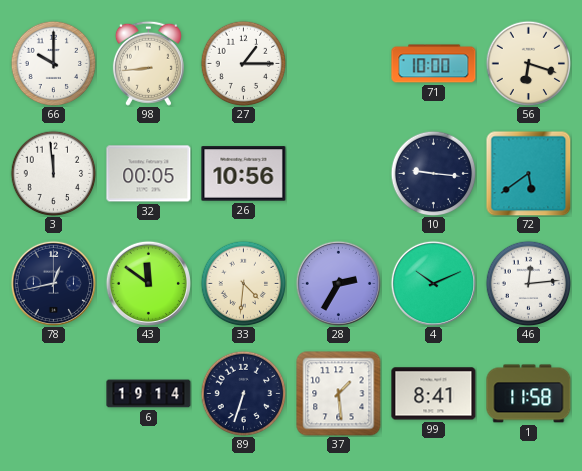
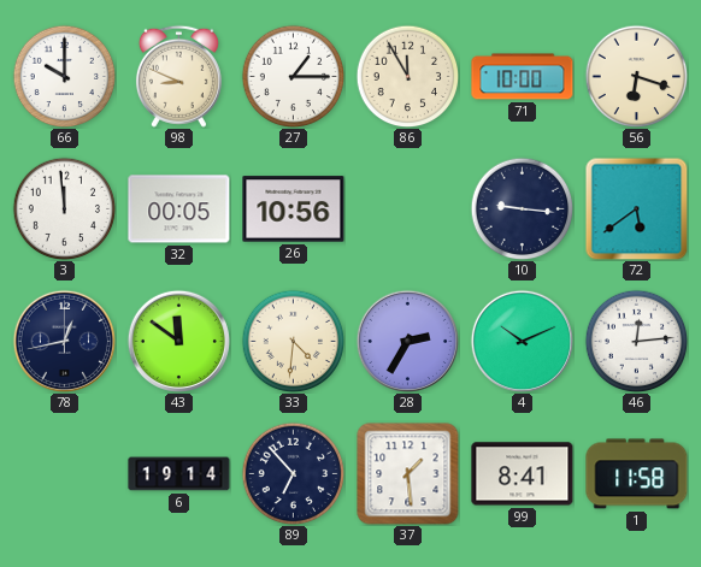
98: 8:44 -> 8:49
86: none -> 11:55
89: 6:33 -> 6:53
